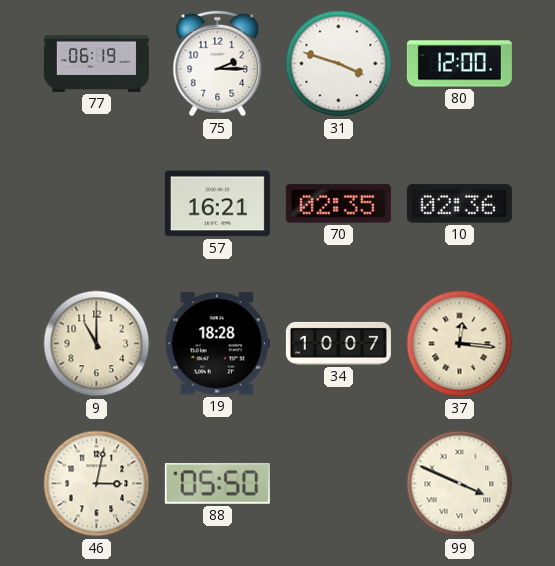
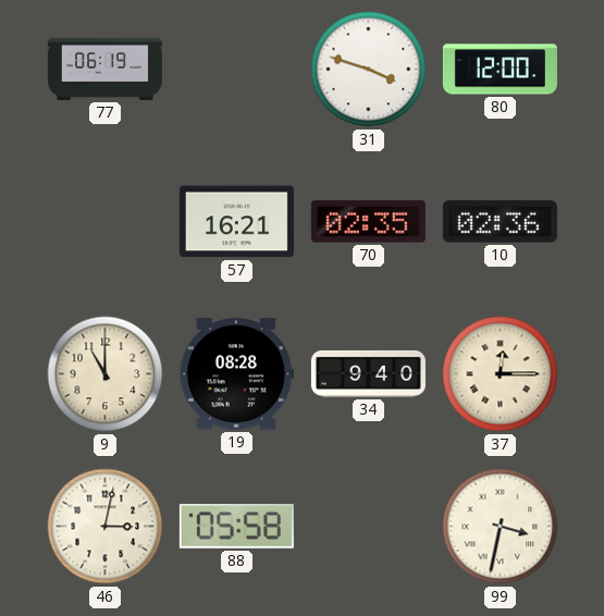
75: 2:15 -> none
19: 18:28 -> 08:28
34: 10:07 -> 9:40
37: 12:16 -> 12:15
88: 05:50 -> 05:58
99: 3:49 -> 3:32
